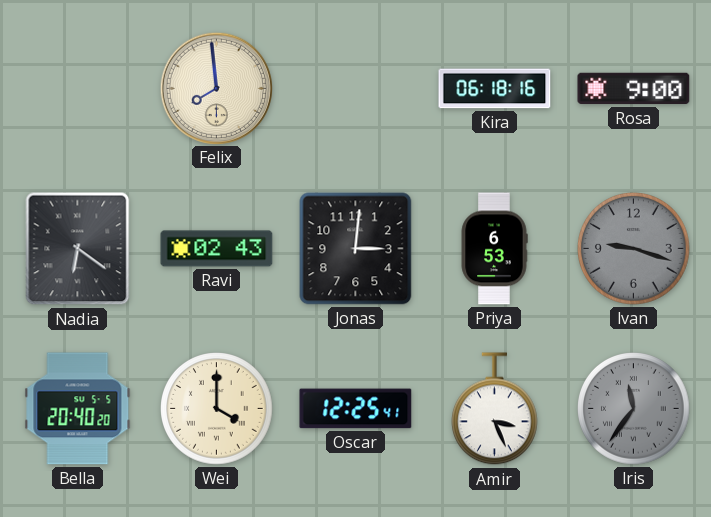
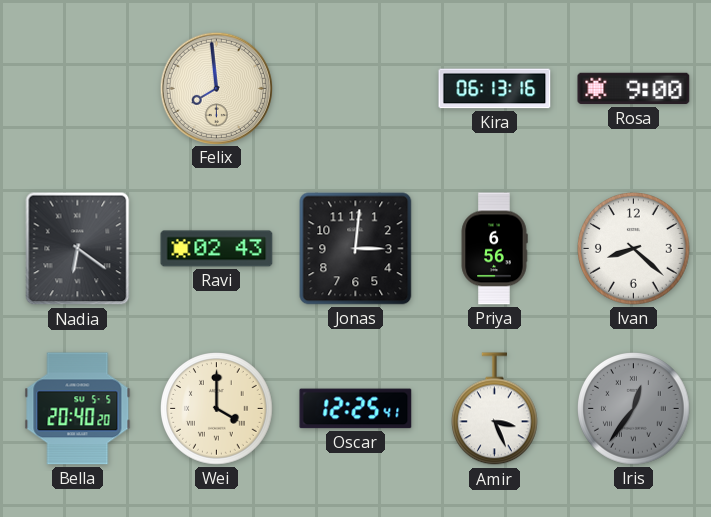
Kira: 06:18 -> 06:13
Priya: 6:53 -> 6:56
Ivan: 9:18 -> 8:22
Ivan dial: grey -> white
Iris: 11:36 -> 12:36
